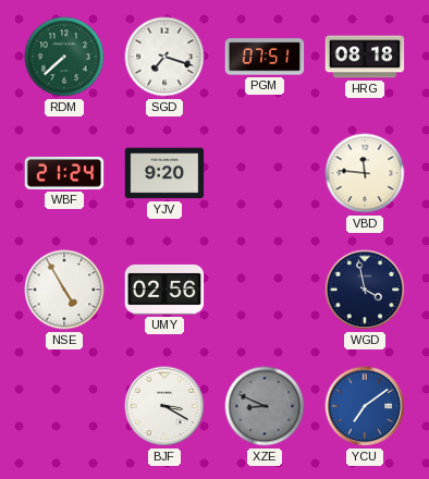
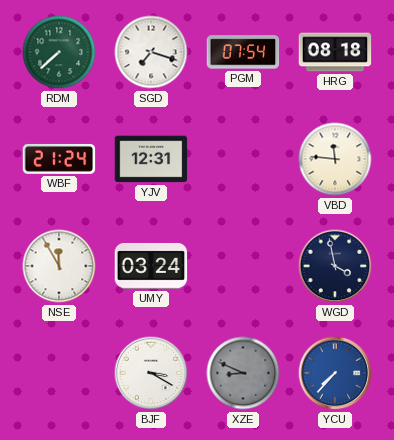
PGM: 07:51 -> 07:54
YJV: 9:20 -> 12:31
NSE: 4:55 -> 11:55
UMY: 02:56 -> 03:24
YCU: 7:09 -> 7:37
